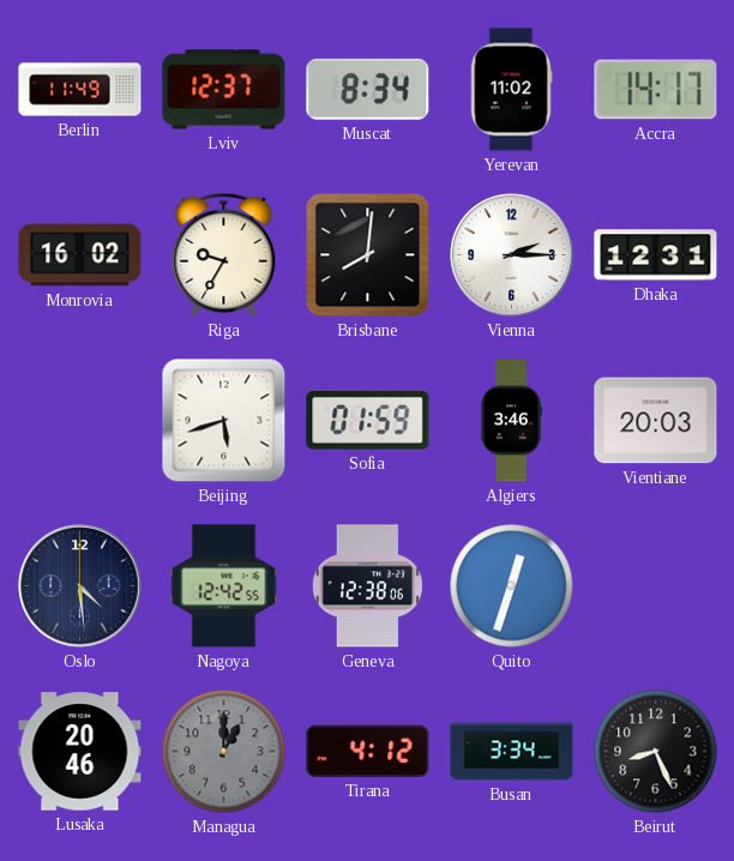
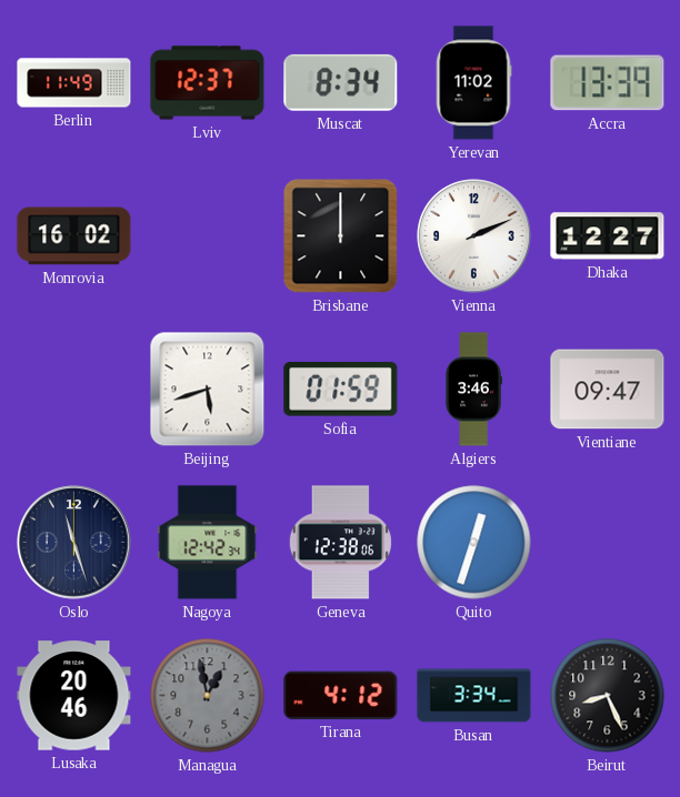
Accra: 14:17 -> 13:39
Riga: 9:35 -> none
Brisbane: 8:01 -> 12:00
Vienna: 2:15 -> 2:11
Dhaka: 12:31 -> 12:27
Vientiane: 20:03 -> 09:47
Oslo: 4:29 -> 11:27
Nagoya: 12:42:55 -> 12:42:34
Managua: 1:00 -> 12:58
